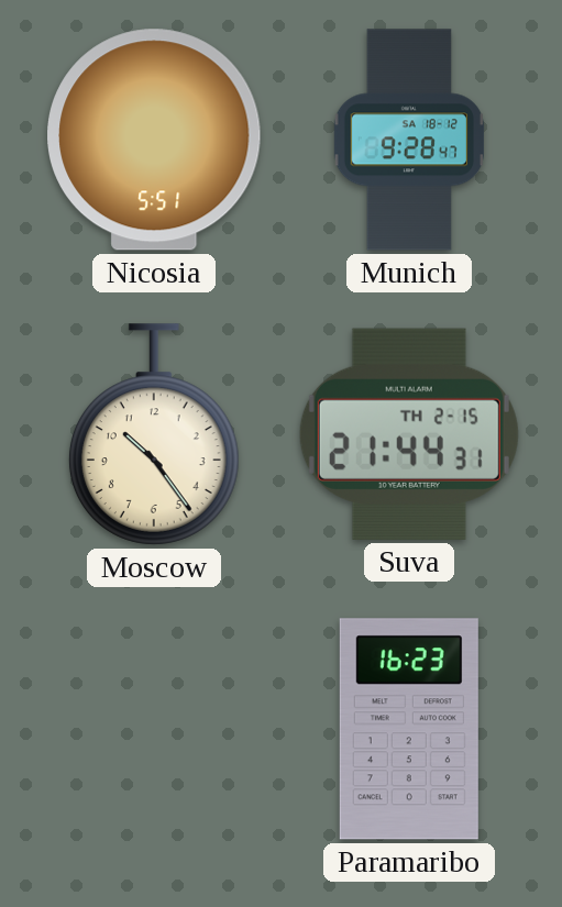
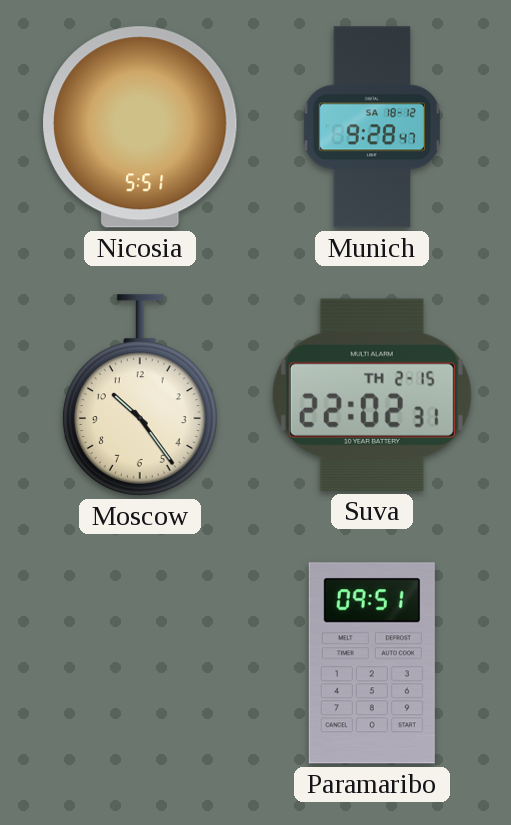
Suva: 21:44 -> 22:02
Paramaribo: 16:23 -> 09:51
